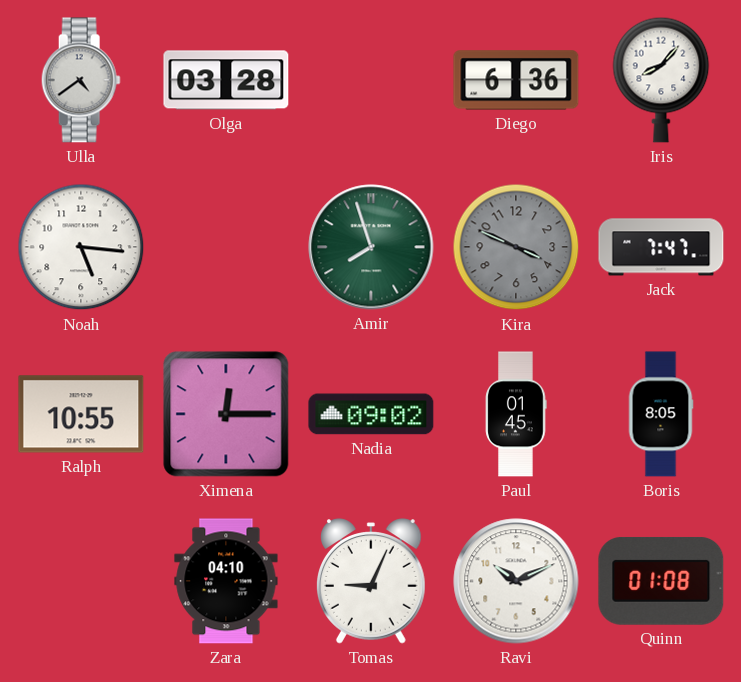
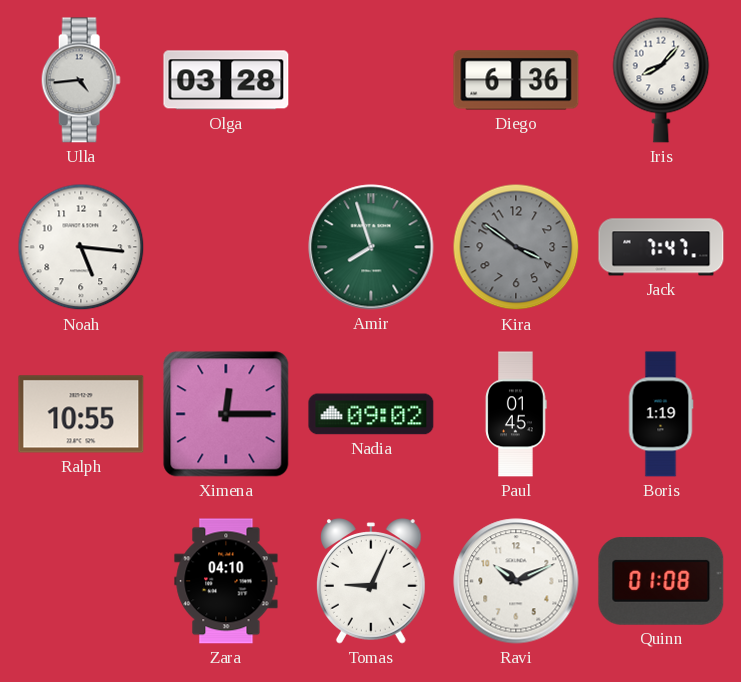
Ulla: 4:39 -> 4:44
Kira: 3:49 -> 3:51
Boris: 8:05 -> 1:19
